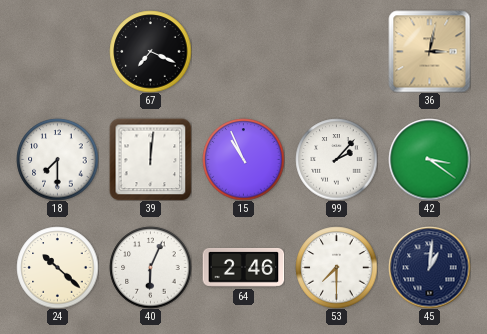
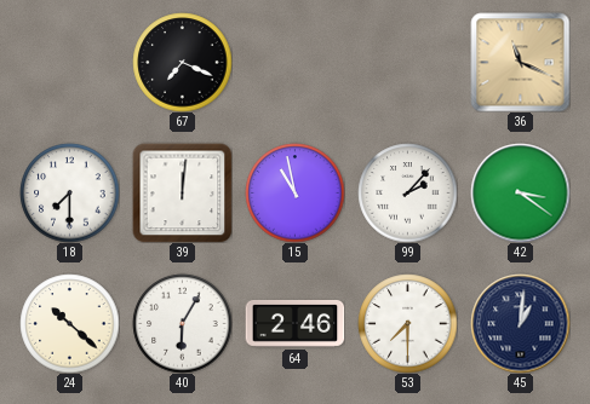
36: 3:02 -> 11:19
15: 10:56 -> 10:58
40: 6:04 -> 6:05
